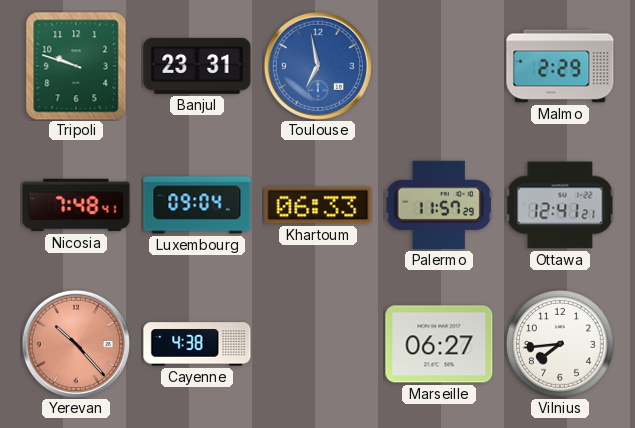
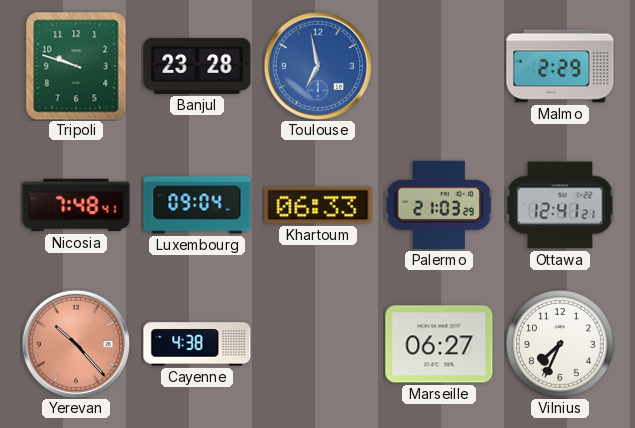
Banjul: 23:31 -> 23:28
Palermo: 11:57 -> 21:03
Vilnius: 7:44 -> 7:34
